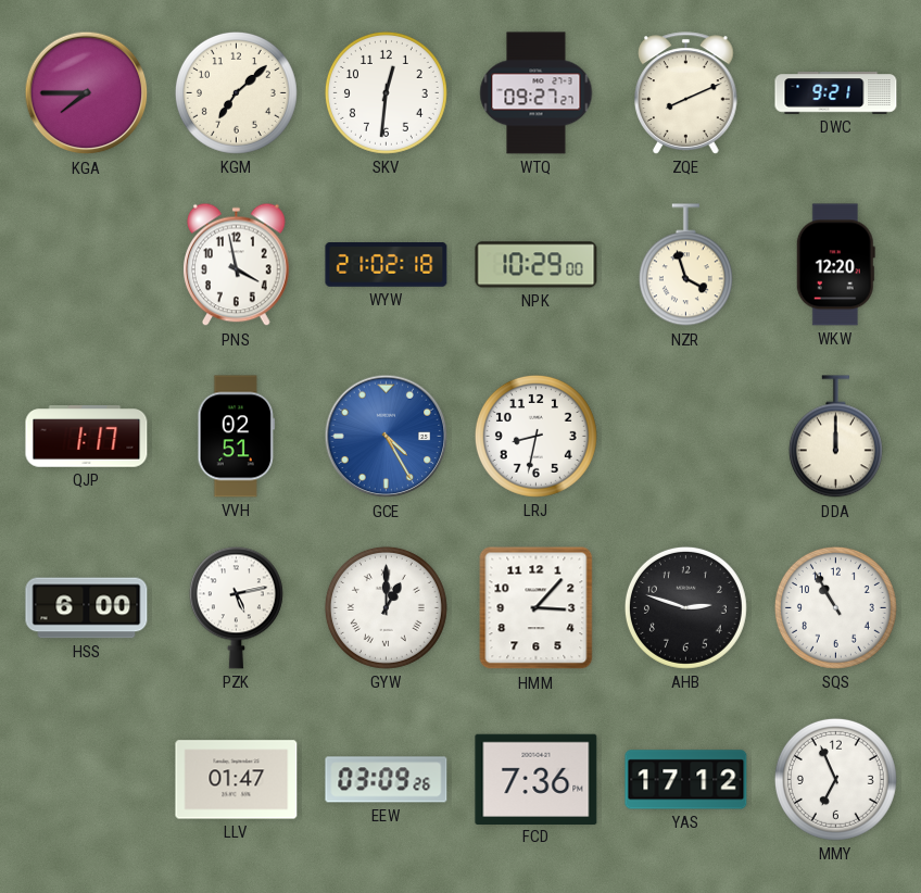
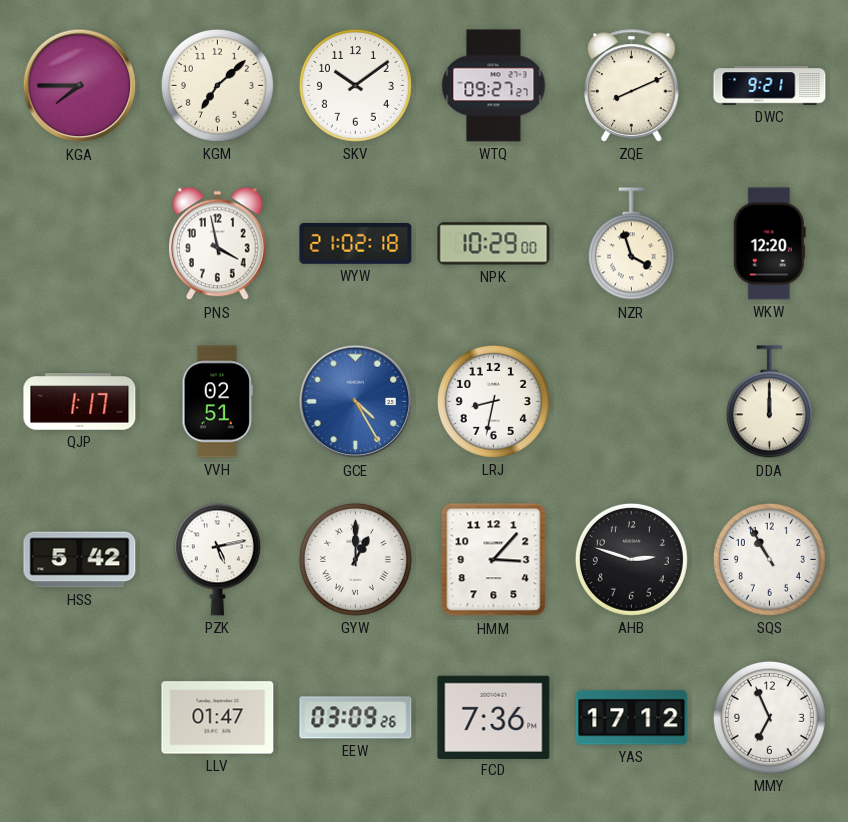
SKV: 12:31 -> 10:09
HSS: 6:00 -> 5:42
